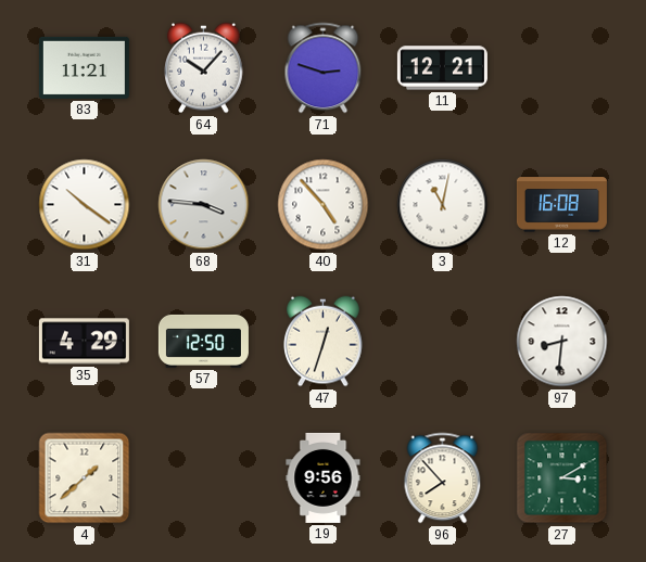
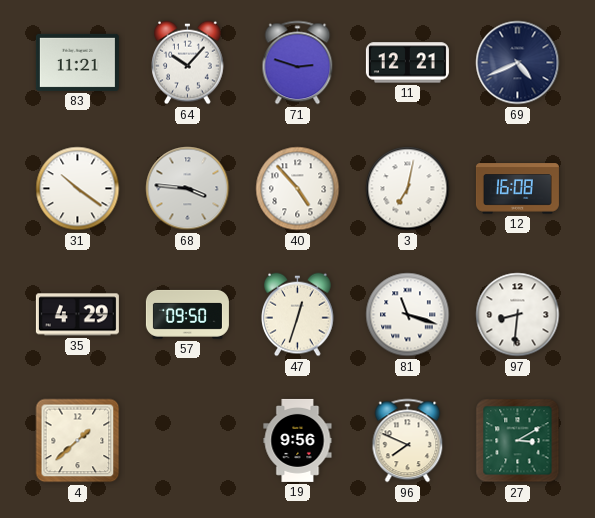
69: none -> 4:41
3: 11:02 -> 7:02
57: 12:50 -> 09:50
81: none -> 11:18
96: 7:53 -> 7:49
